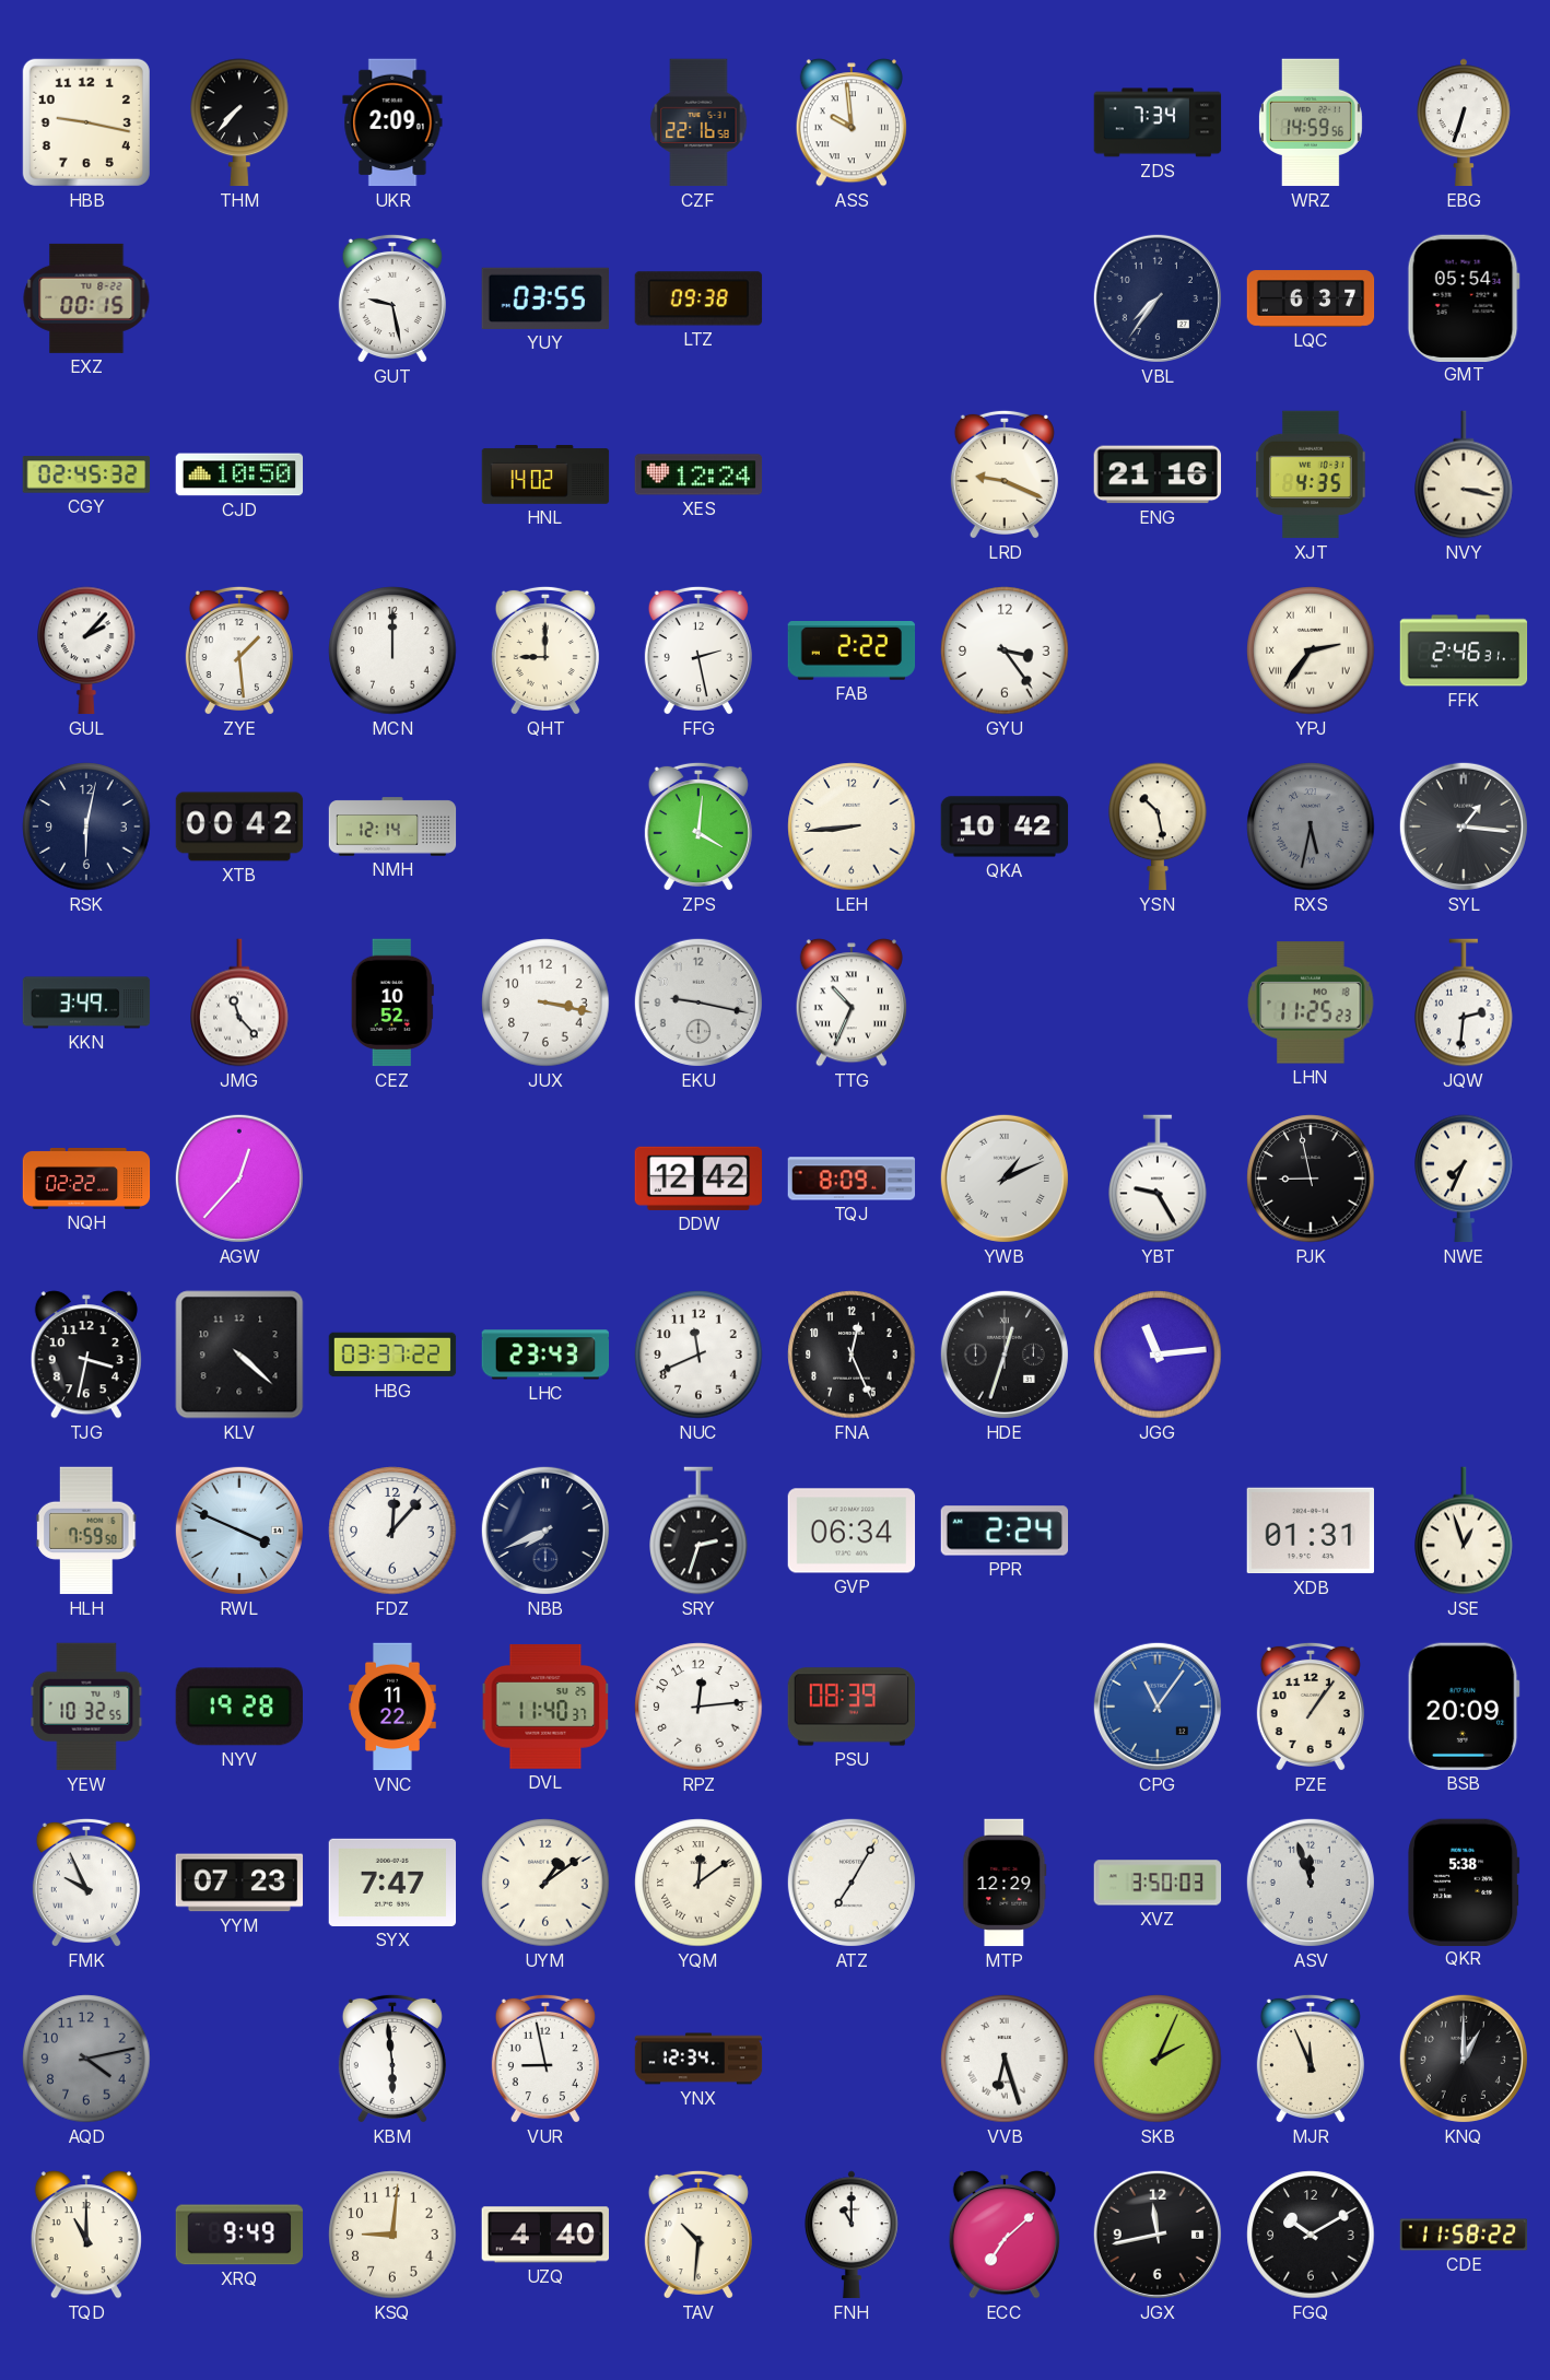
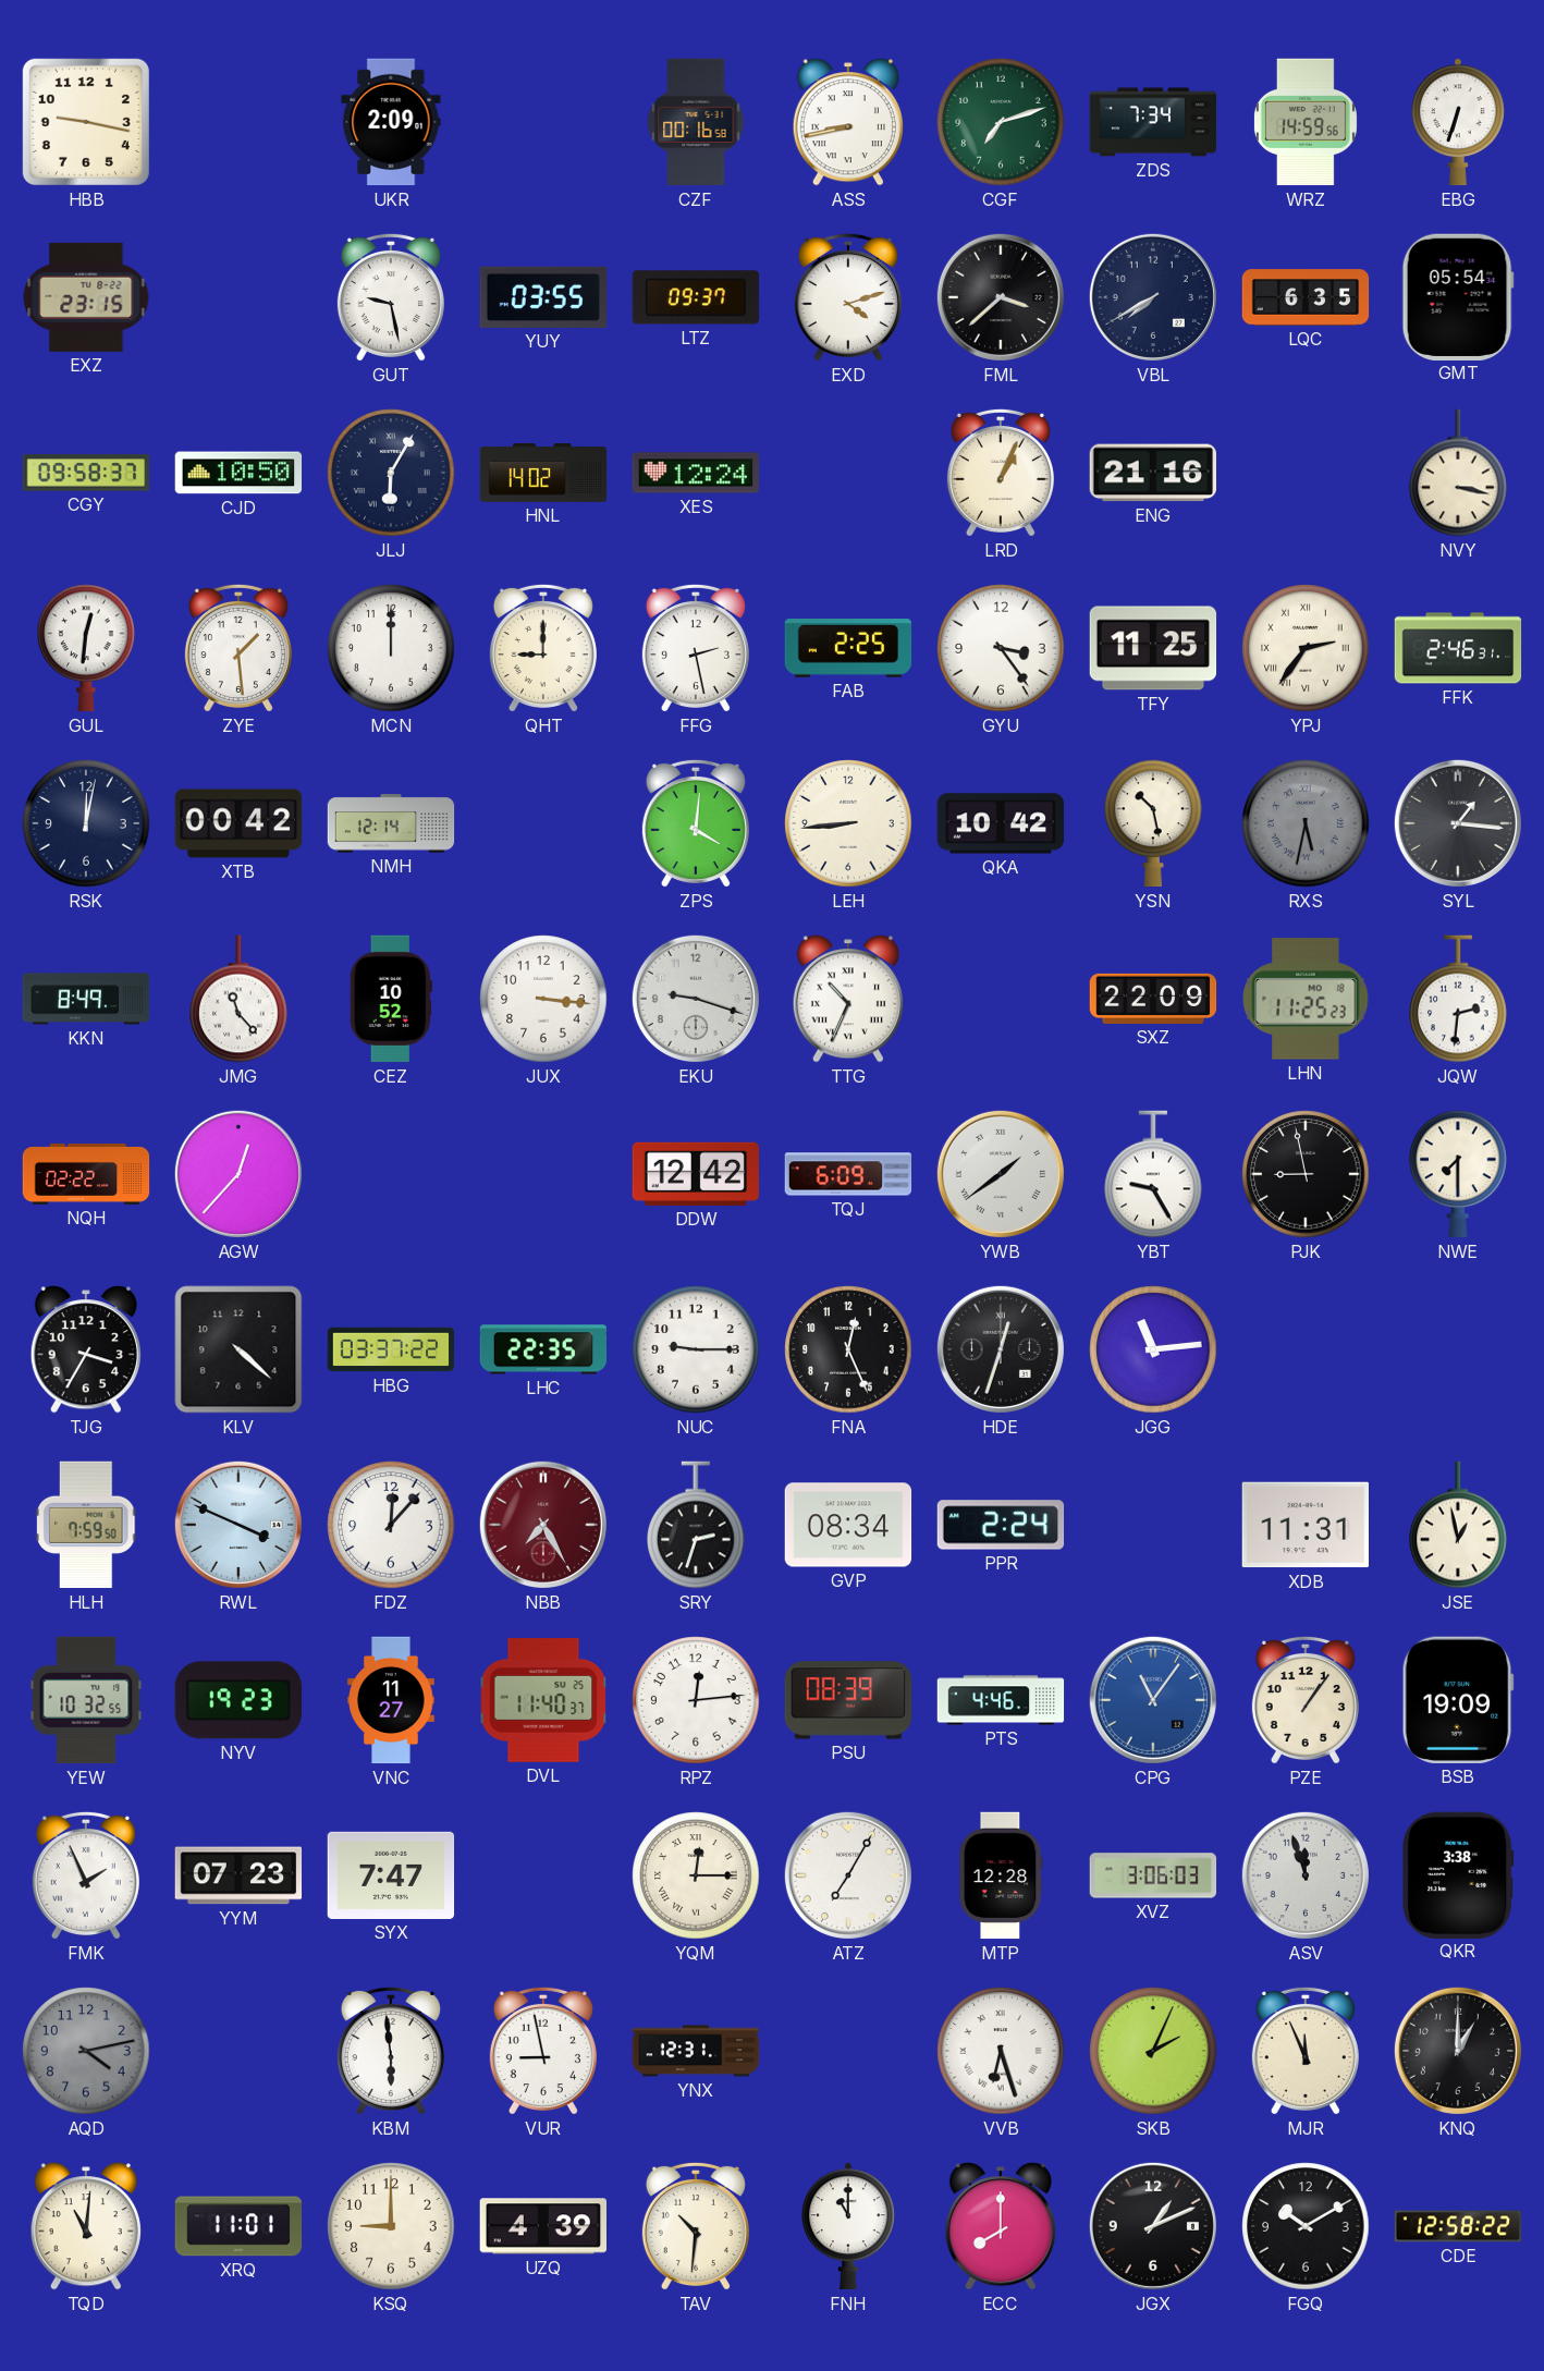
THM: 7:37 -> none
CZF: 22:16 -> 00:16
ASS: 9:59 -> 8:43
CGF: none -> 7:12
EXZ: 00:15 -> 23:15
LTZ: 09:38 -> 09:37
EXD: none -> 4:12
FML: none -> 3:38
VBL: 7:36 -> 7:40
LQC: 6:37 -> 6:35
CGY: 02:45 -> 09:58
JLJ: none -> 6:05
LRD: 9:19 -> 1:04
XJT: 4:35 -> none
GUL: 2:07 -> 12:31
FAB: 2:22 -> 2:25
TFY: none -> 11:25
RSK: 6:02 -> 12:02
KKN: 3:49 -> 8:49
JUX: 3:17 -> 3:16
EKU: 9:17 -> 9:18
SXZ: none -> 22:09
TQJ: 8:09 -> 6:09
YWB: 1:11 -> 1:39
NWE: 7:34 -> 7:30
TJG: 3:32 -> 3:35
LHC: 23:43 -> 22:35
NUC: 11:41 -> 9:15
NBB: 7:41 -> 7:25
NBB dial: navy -> burgundy
GVP: 06:34 -> 08:34
XDB: 01:31 -> 11:31
JSE: 12:57 -> 12:58
NYV: 19:28 -> 19:23
VNC: 11:22 -> 11:27
PTS: none -> 4:46
BSB: 20:09 -> 19:09
FMK: 9:56 -> 1:56
UYM: 1:09 -> none
YQM: 12:09 -> 12:15
MTP: 12:29 -> 12:28
XVZ: 3:50 -> 3:06
QKR: 5:38 -> 3:38
YNX: 12:34 -> 12:31
TQD: 11:00 -> 11:01
XRQ: 9:49 -> 11:01
KSQ: 9:01 -> 9:00
UZQ: 4:40 -> 4:39
ECC: 7:08 -> 8:00
JGX: 11:43 -> 1:11
CDE: 11:58 -> 12:58
